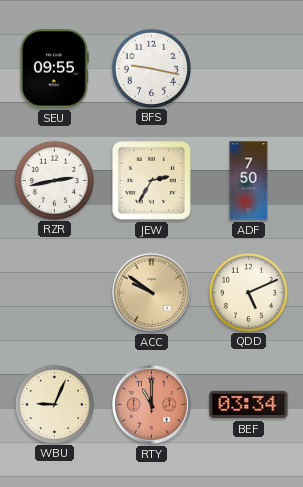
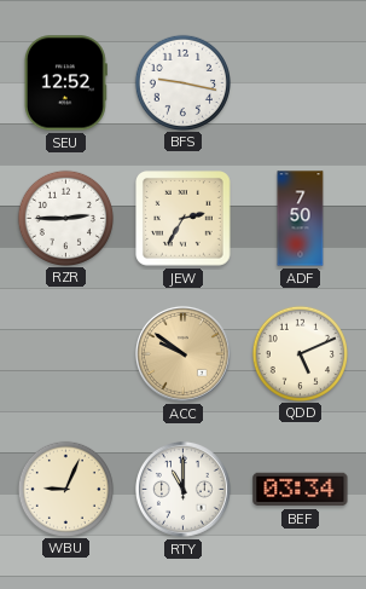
SEU: 09:55 -> 12:52
RZR: 2:43 -> 2:45
RTY dial: salmon -> white
